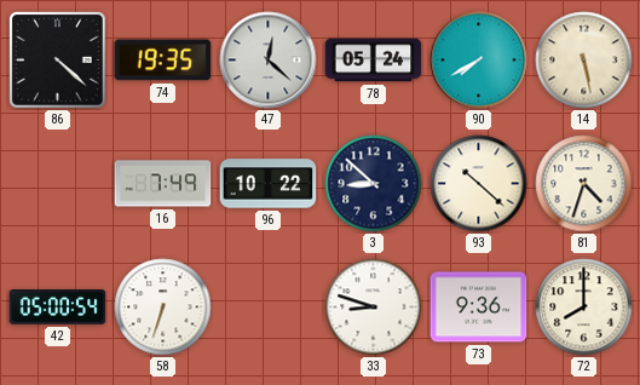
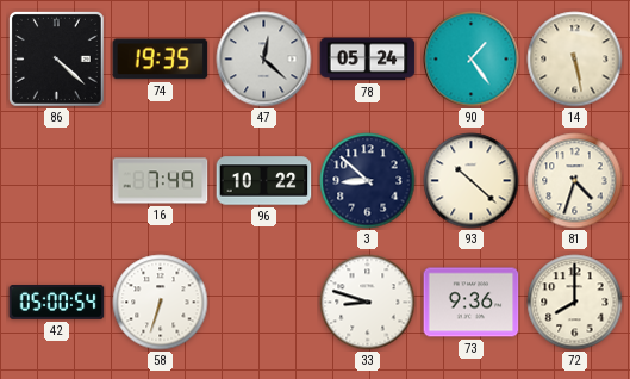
90: 7:40 -> 1:24
